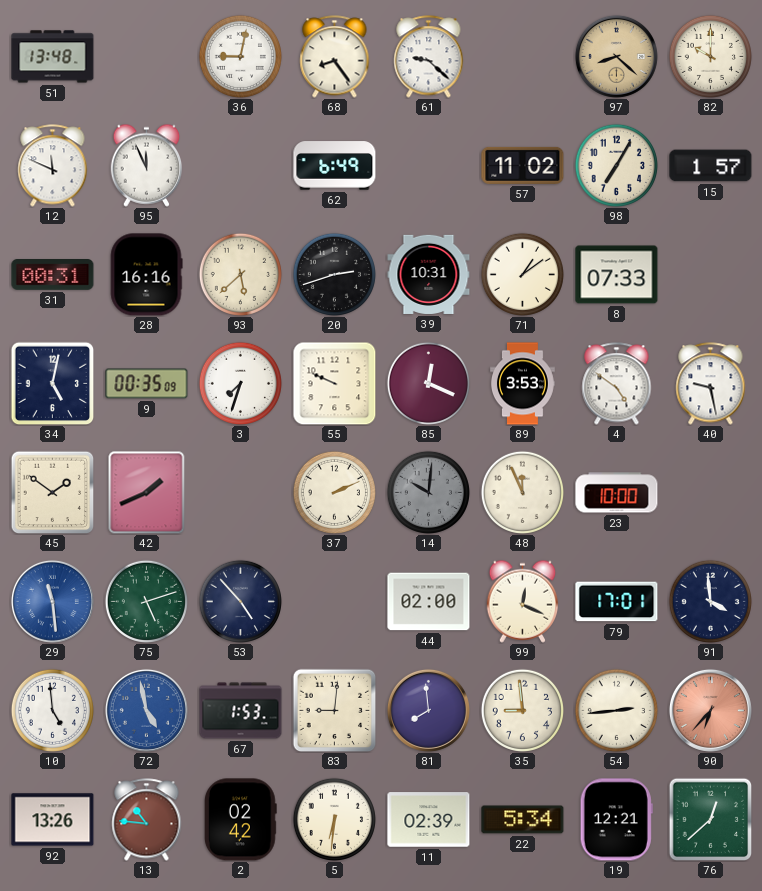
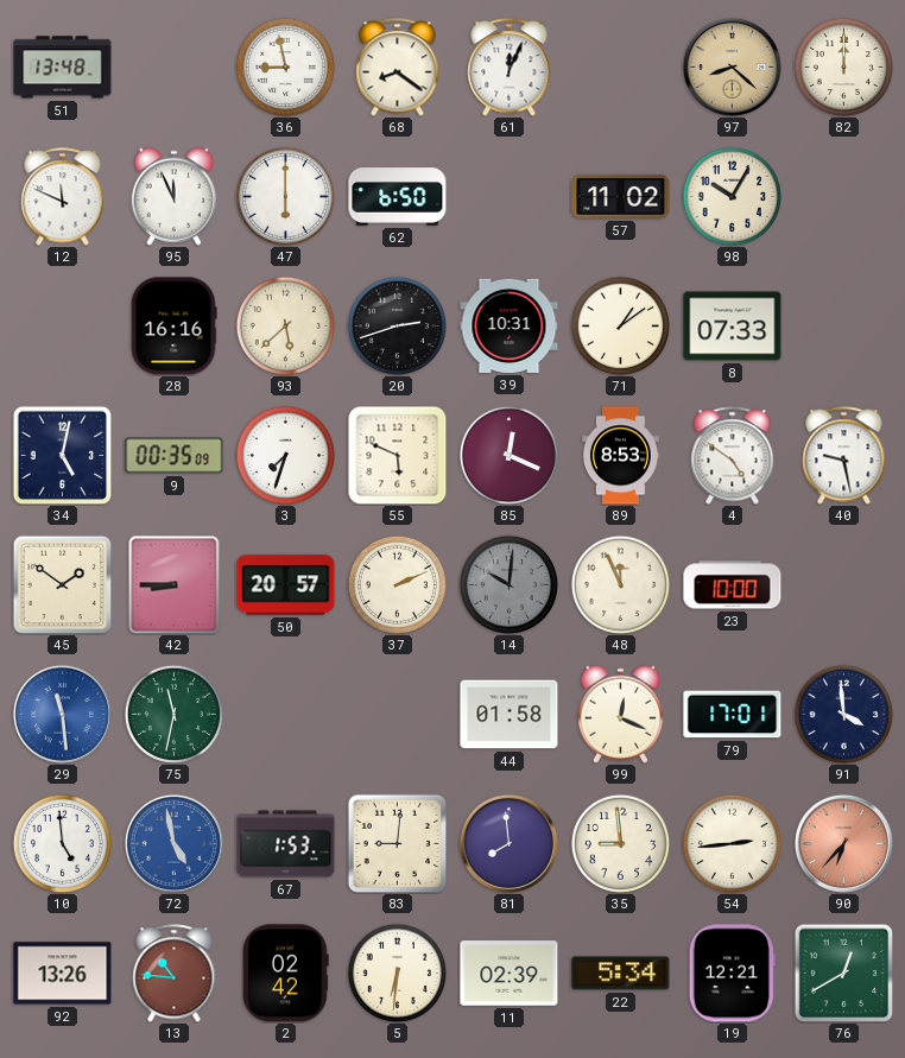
36: 9:02 -> 8:58
68: 8:24 -> 8:21
61: 9:22 -> 12:04
82: 10:00 -> 12:00
47: none -> 6:00
62: 6:49 -> 6:50
98: 7:05 -> 10:05
15: 1:57 -> none
31: 00:31 -> none
55: 9:49 -> 5:49
89: 3:53 -> 8:53
42: 1:41 -> 8:45
50: none -> 20:57
75: 5:12 -> 11:32
53: 4:53 -> none
44: 02:00 -> 01:58
76: 12:38 -> 12:40
